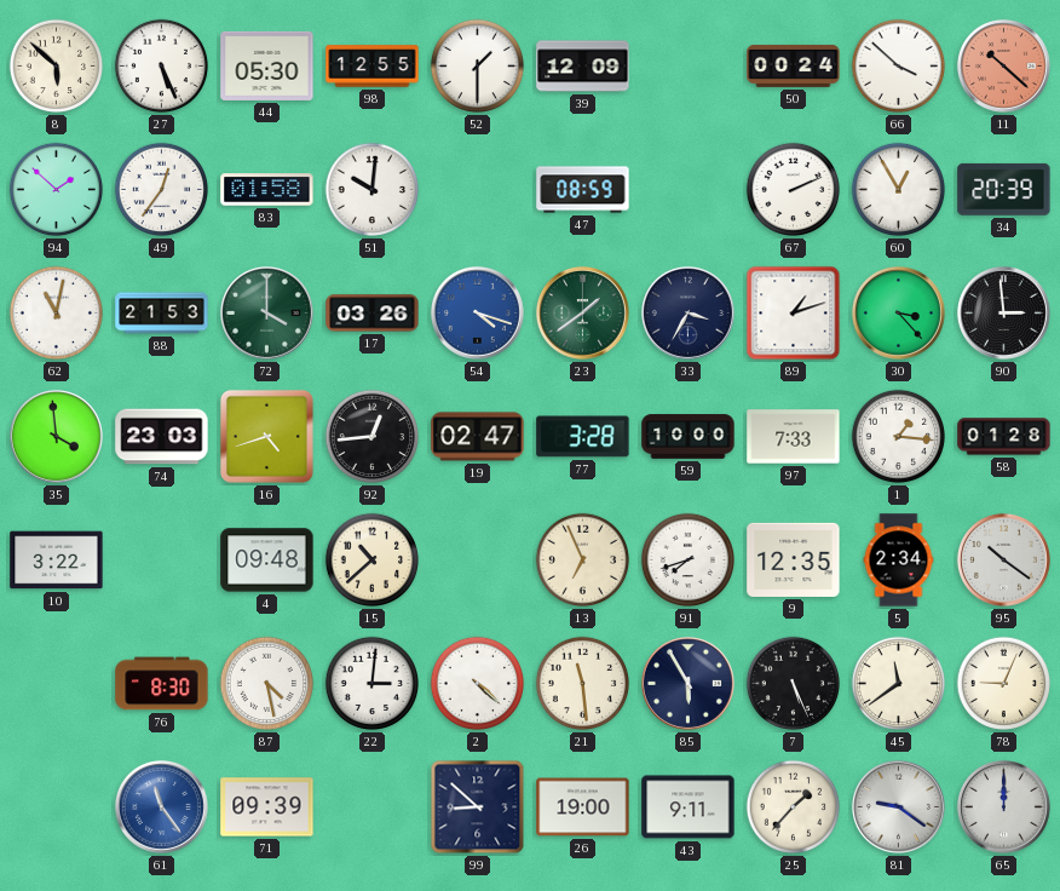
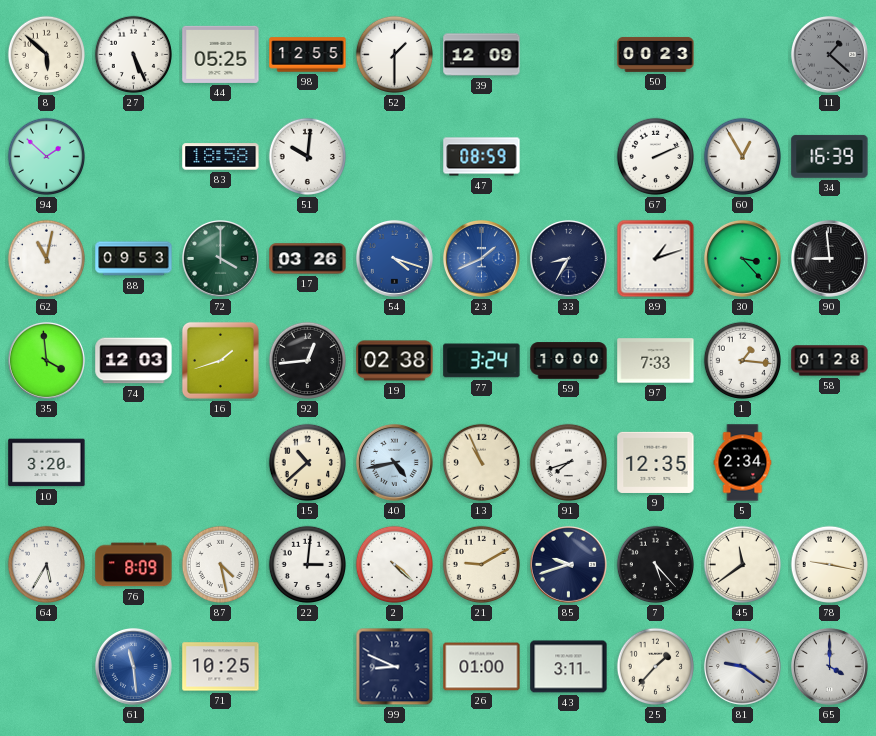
44: 05:30 -> 05:25
50: 00:24 -> 00:23
66: 3:52 -> none
11: 10:22 -> 1:22
11 dial: salmon -> grey
49: 12:36 -> none
83: 01:58 -> 18:58
34: 20:39 -> 16:39
88: 21:53 -> 09:53
23: 1:39 -> 1:41
23 dial: green -> blue
33: 3:35 -> 8:35
90: 2:59 -> 8:59
74: 23:03 -> 12:03
16: 4:42 -> 1:42
19: 02:47 -> 02:38
77: 3:28 -> 3:24
10: 3:22 -> 3:20
4: 09:48 -> none
40: none -> 4:43
13: 6:56 -> 10:56
95: 10:21 -> none
64: none -> 5:35
76: 8:30 -> 8:09
21: 11:29 -> 9:10
85: 5:55 -> 9:42
7: 5:26 -> 5:23
78: 9:04 -> 9:17
61: 11:24 -> 11:29
71: 09:39 -> 10:25
99: 8:52 -> 8:49
26: 19:00 -> 01:00
43: 9:11 -> 3:11
65: 12:00 -> 4:00
